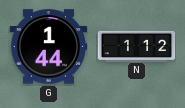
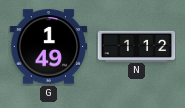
G: 1:44 -> 1:49
